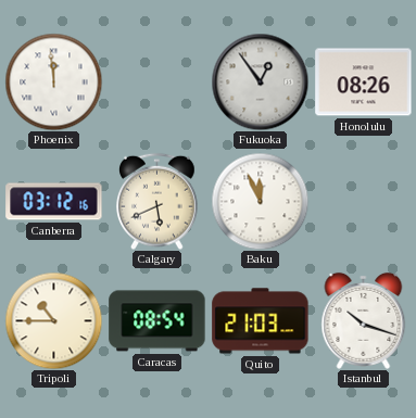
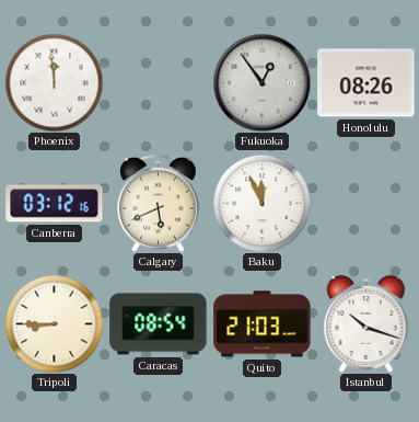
Tripoli: 10:45 -> 8:45
